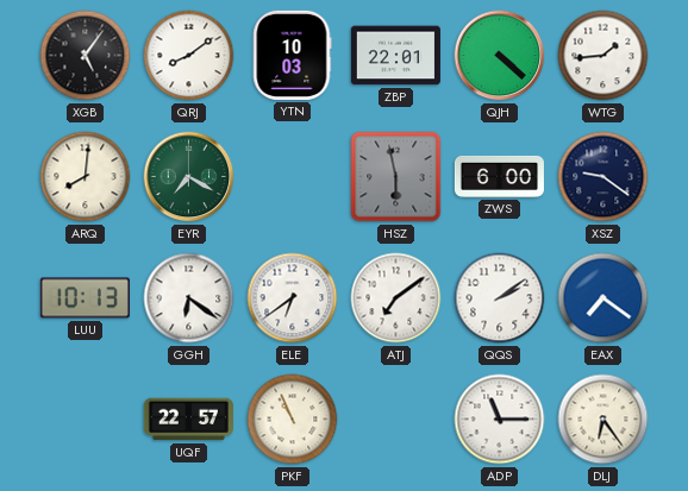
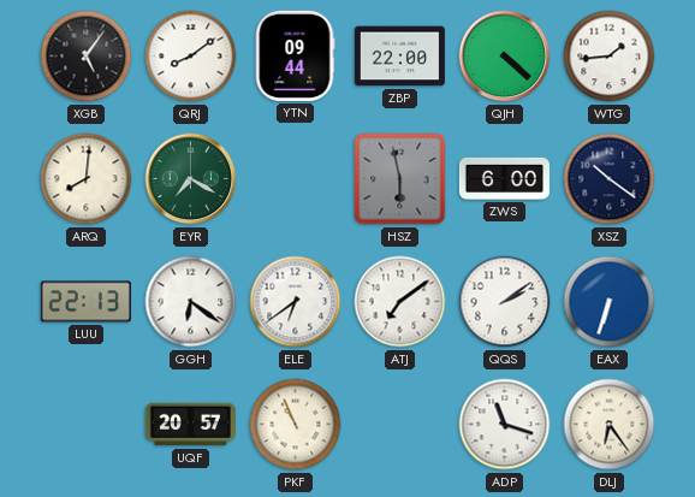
YTN: 10:03 -> 09:44
ZBP: 22:01 -> 22:00
XSZ: 9:21 -> 10:21
LUU: 10:13 -> 22:13
EAX: 7:21 -> 6:33
UQF: 22:57 -> 20:57
ADP: 11:15 -> 11:18
